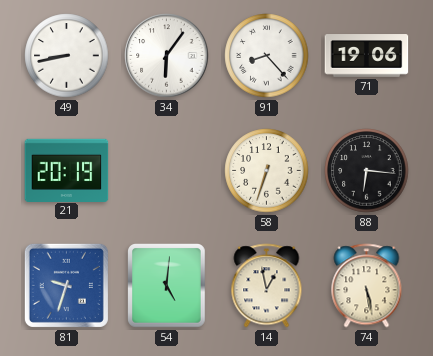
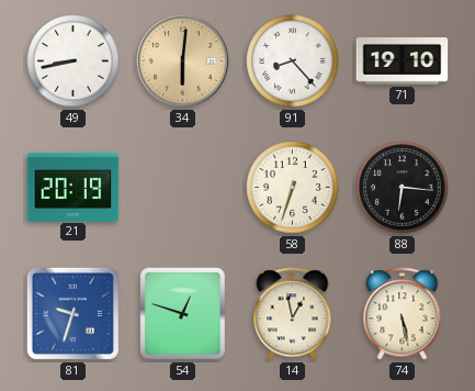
34: 6:06 -> 6:01
34 dial: white -> champagne
71: 19:06 -> 19:10
54: 5:01 -> 12:48
